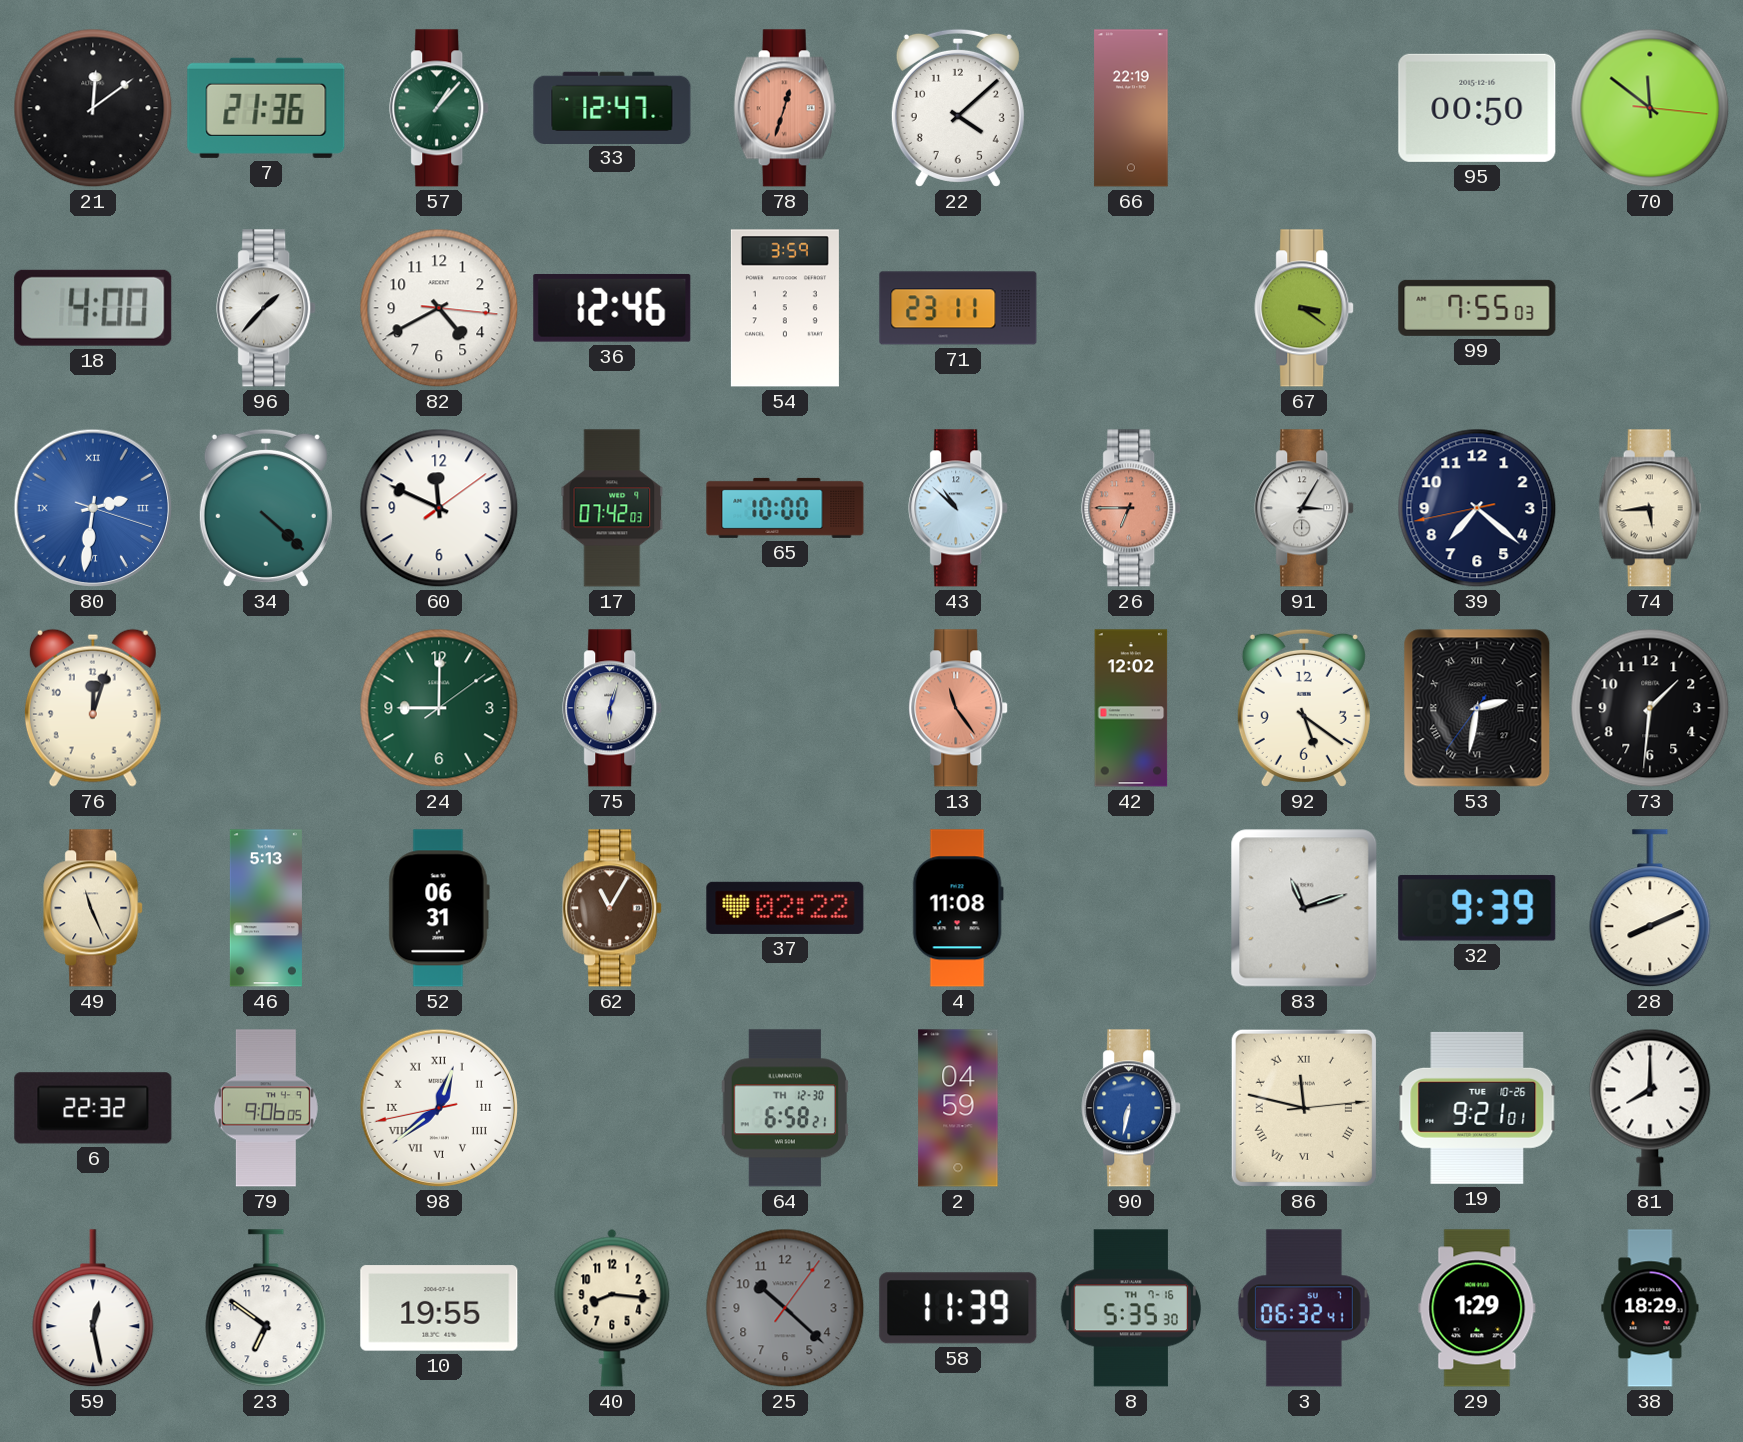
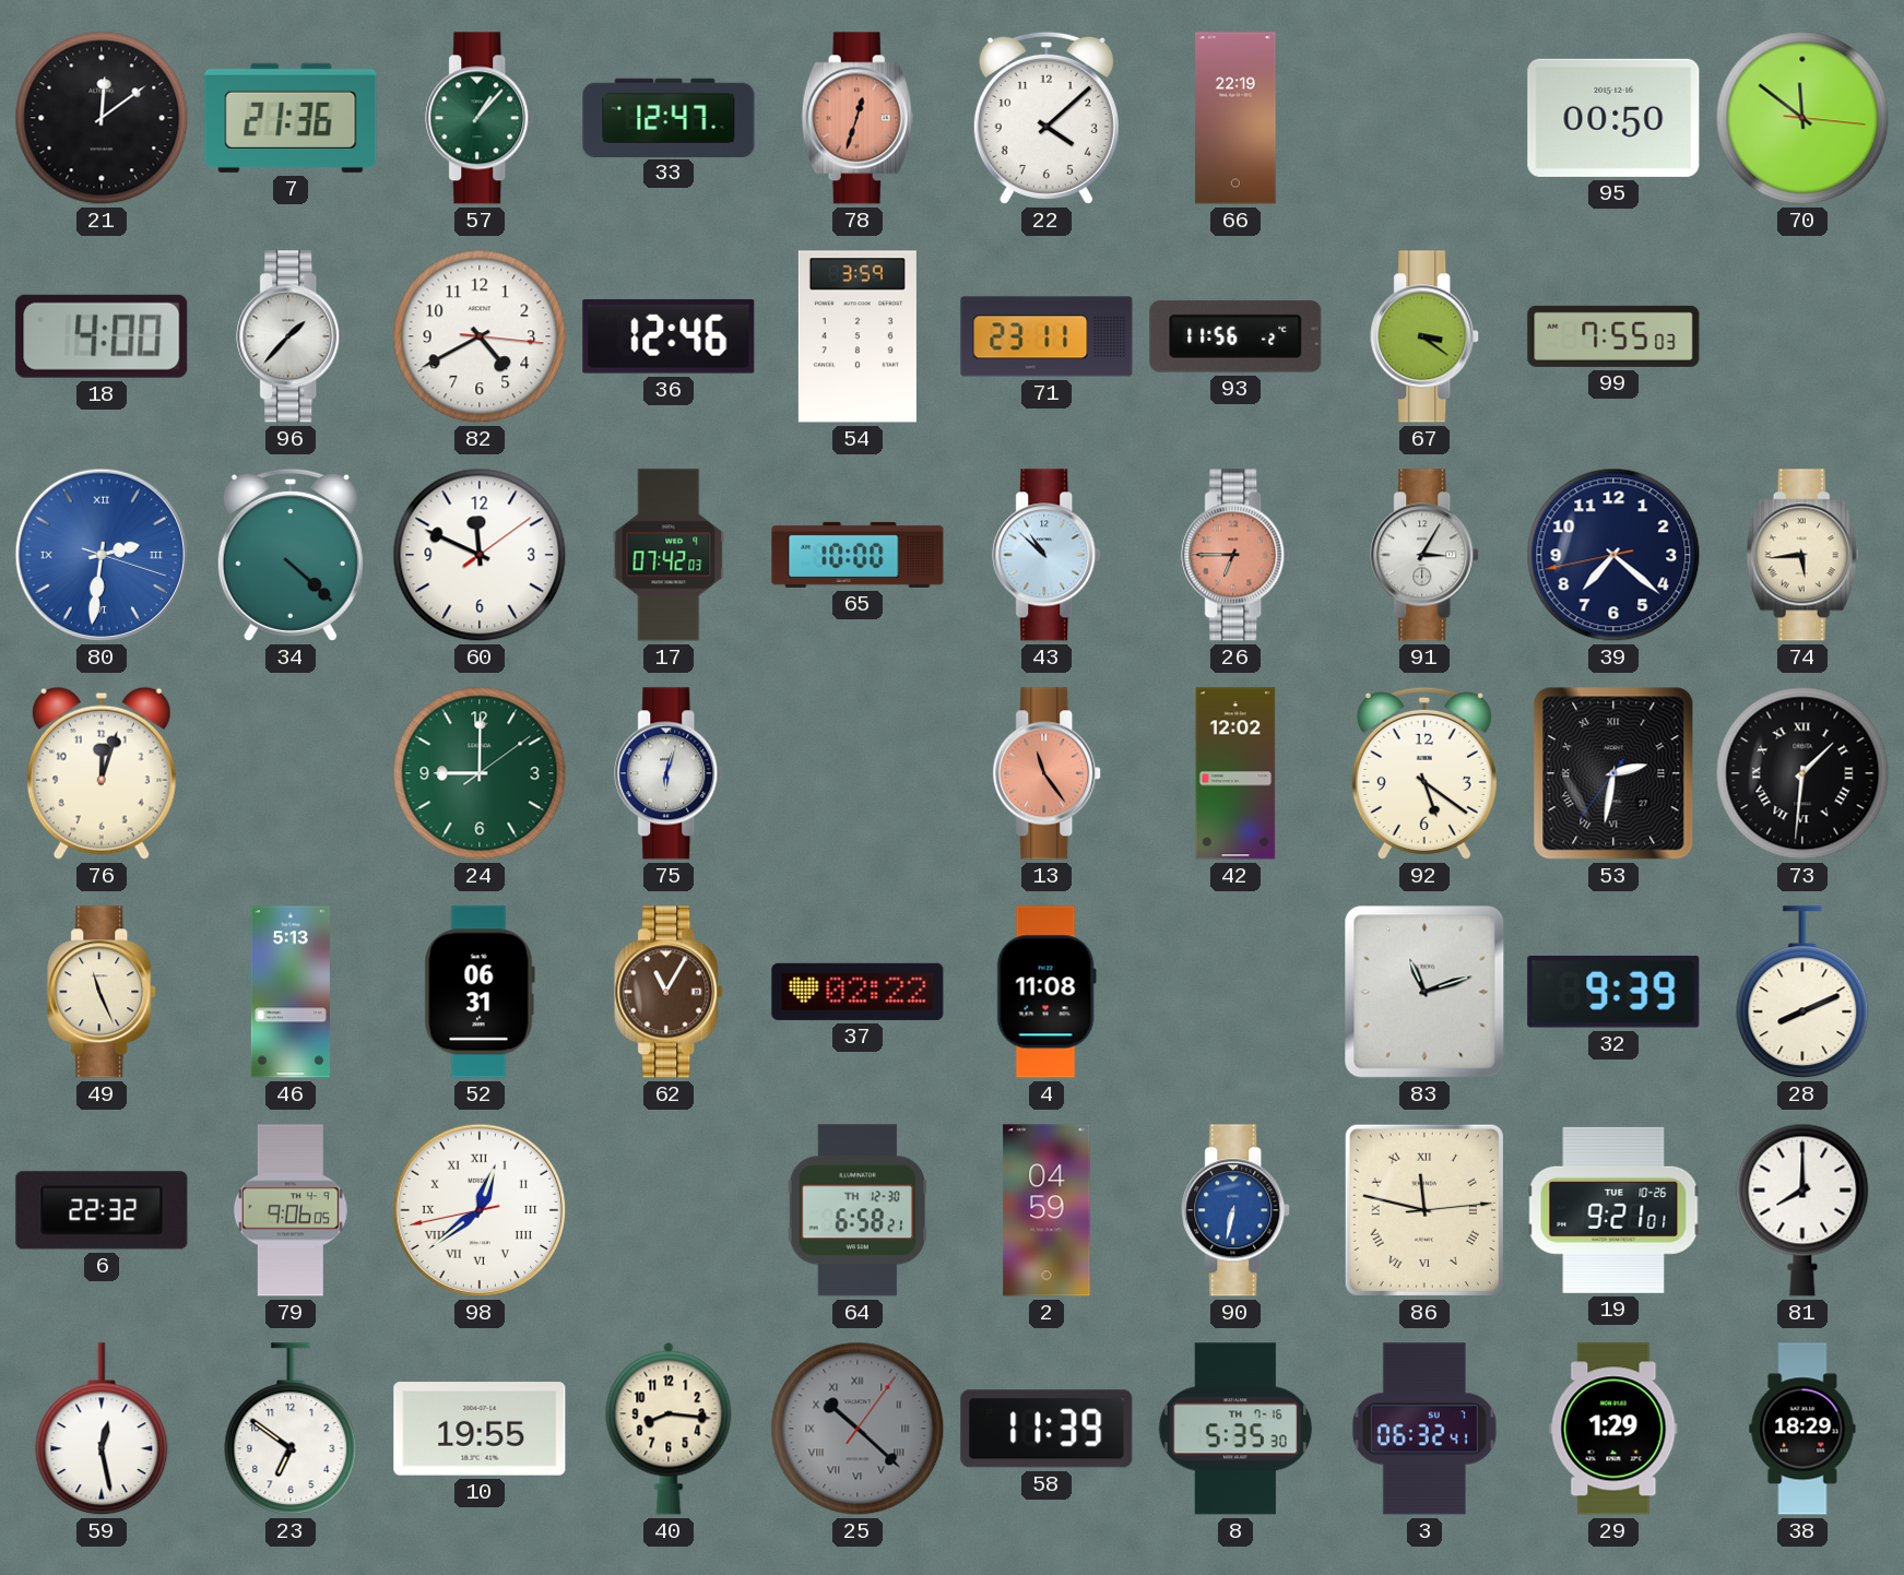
93: none -> 11:56
73 numerals: Arabic -> Roman
25 numerals: Arabic -> Roman
